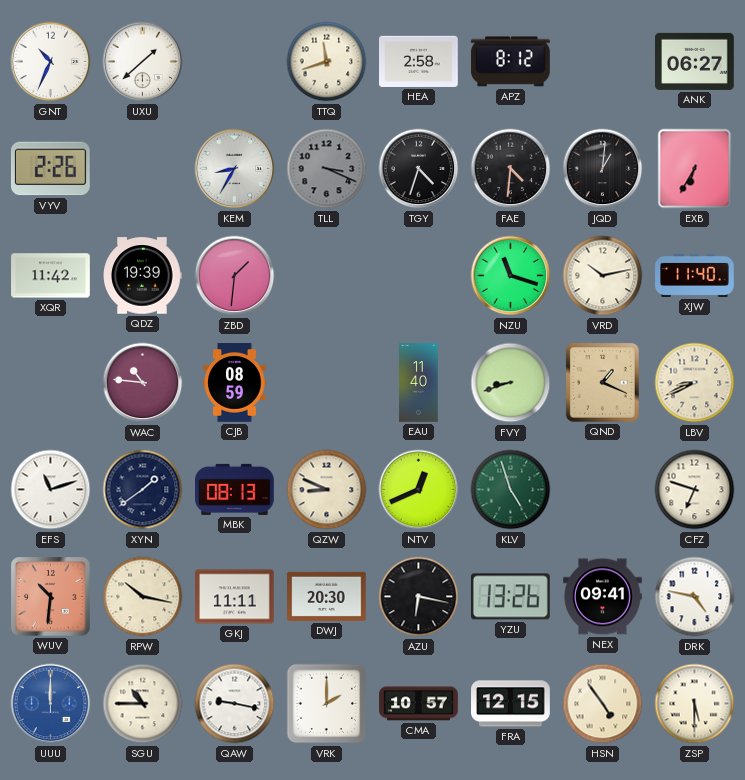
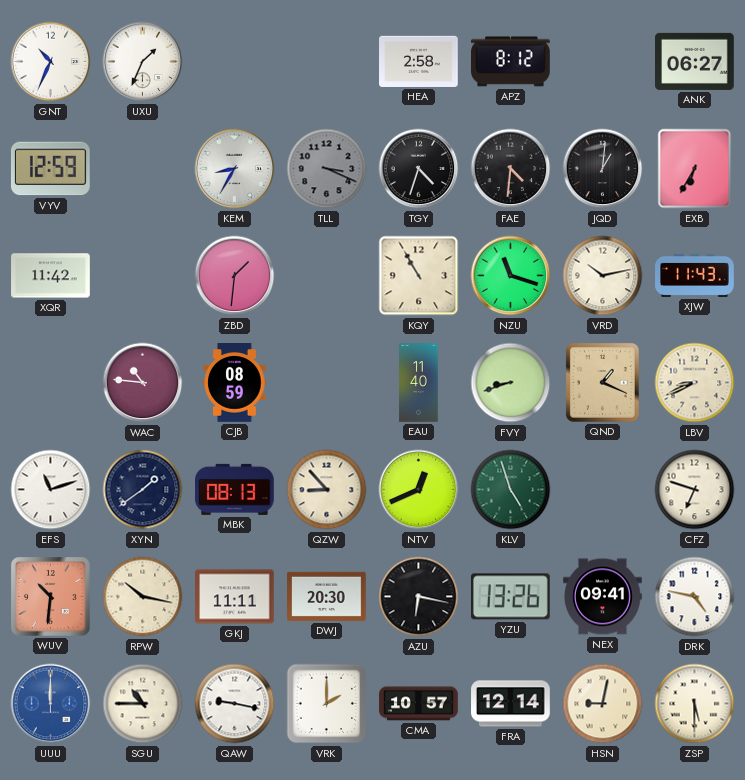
UXU: 1:38 -> 1:34
TTQ: 11:42 -> none
VYV: 2:26 -> 12:59
QDZ: 19:39 -> none
KQY: none -> 10:55
XJW: 11:40 -> 11:43
QZW: 8:49 -> 8:53
FRA: 12:15 -> 12:14
HSN: 4:54 -> 9:02
